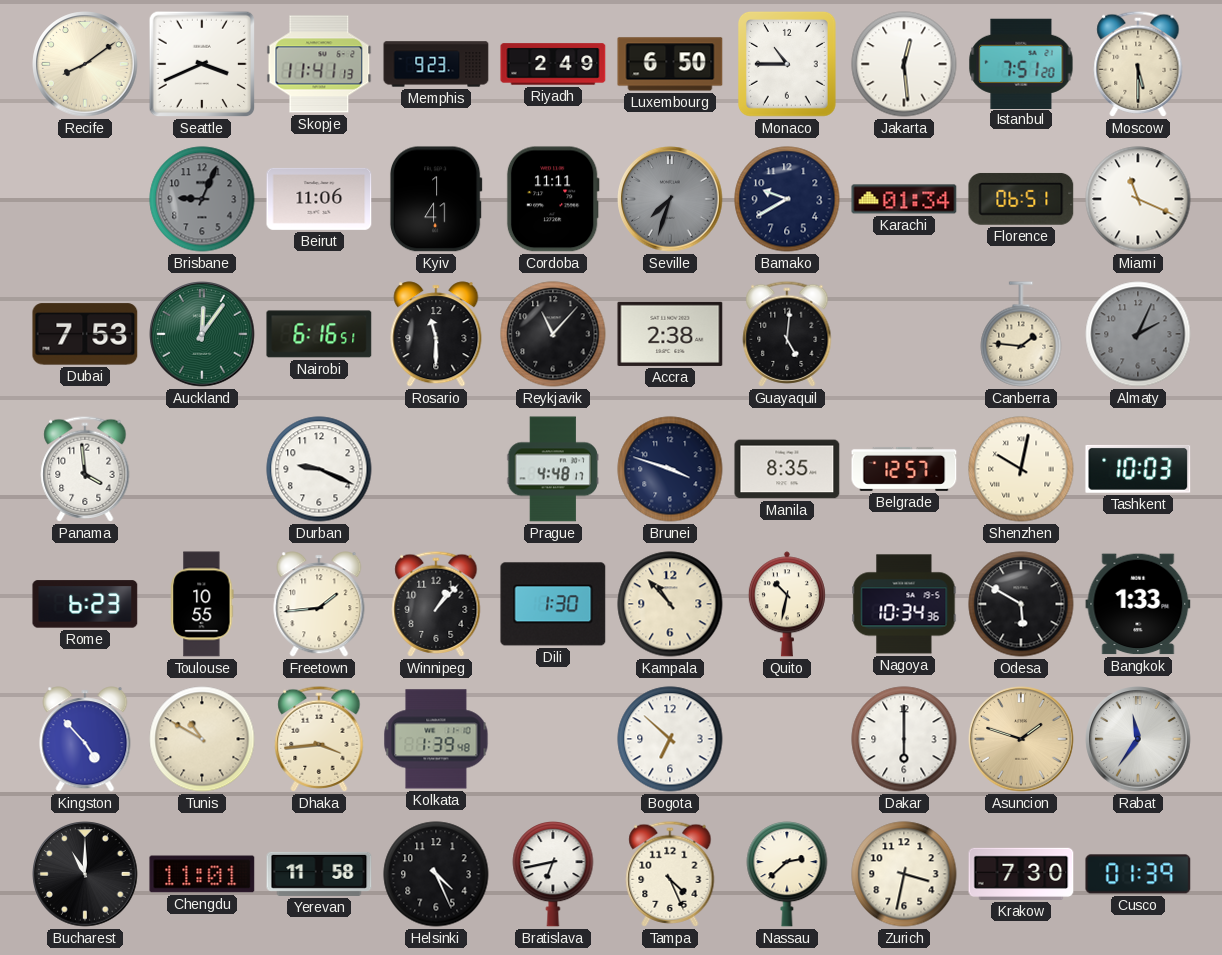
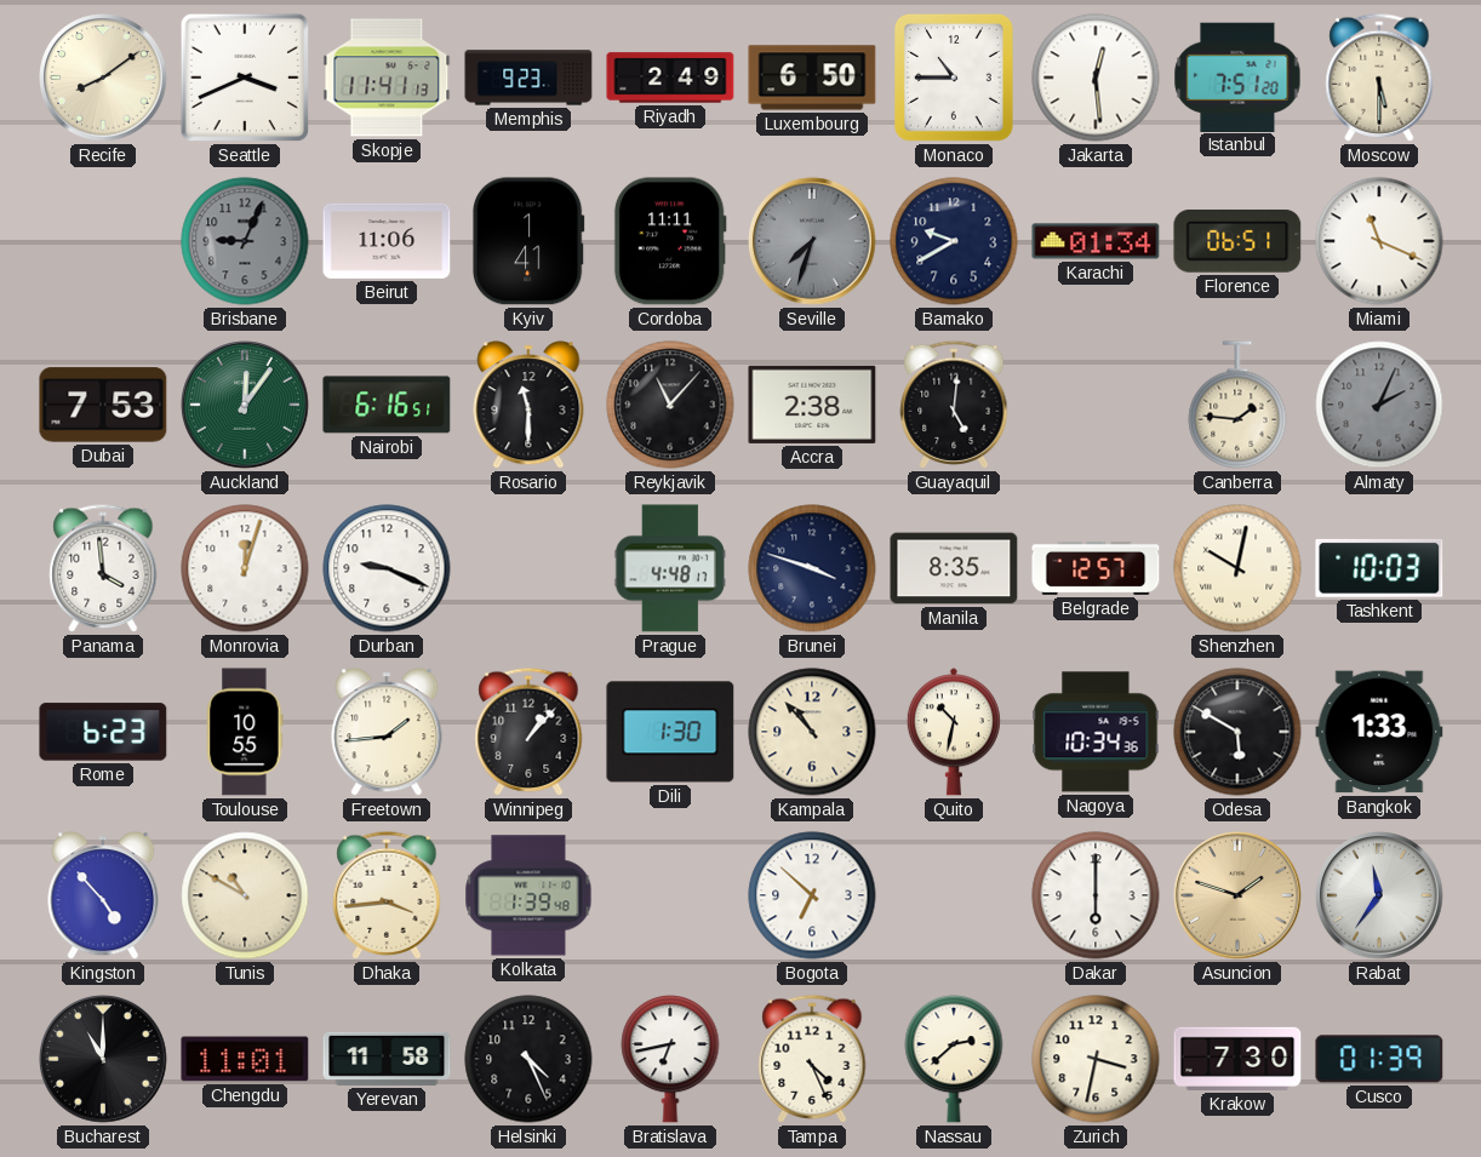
Monrovia: none -> 12:03
